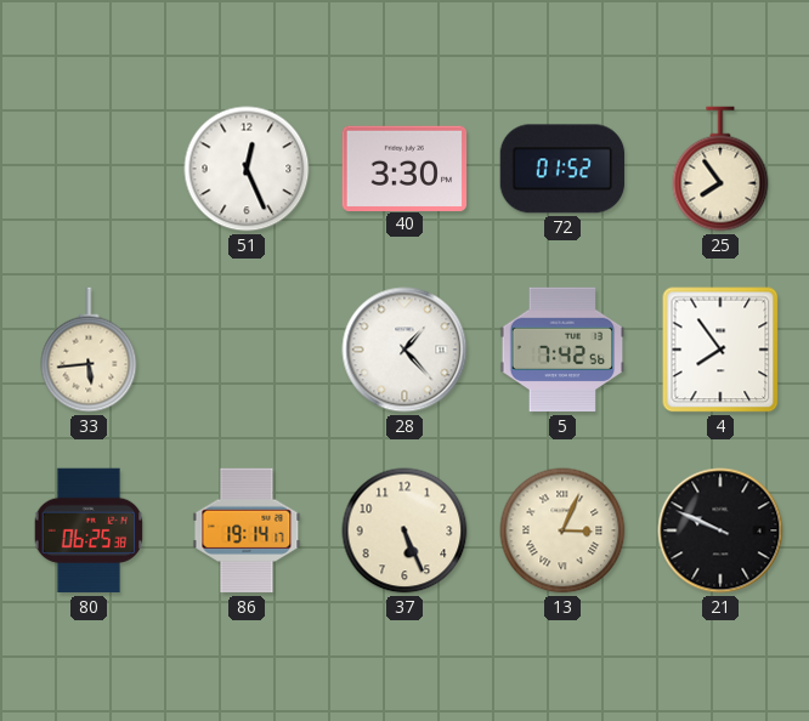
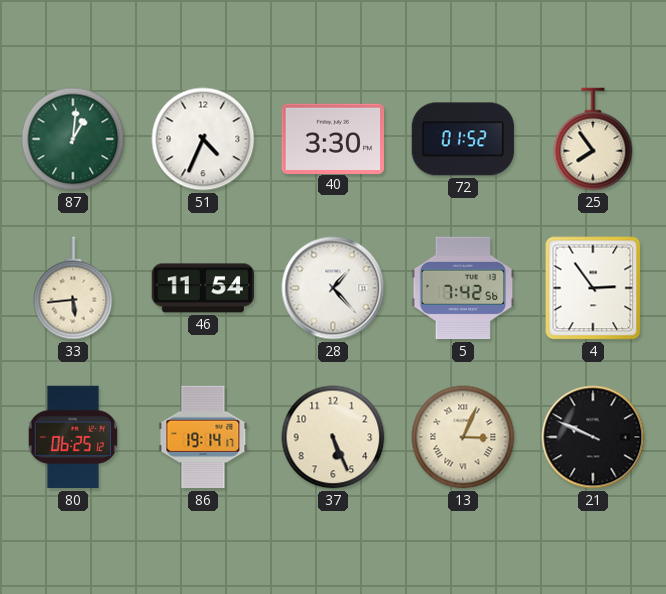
87: none -> 1:01
51: 12:26 -> 4:34
46: none -> 11:54
4: 7:54 -> 2:54
80: 06:25:38 -> 06:25:12
